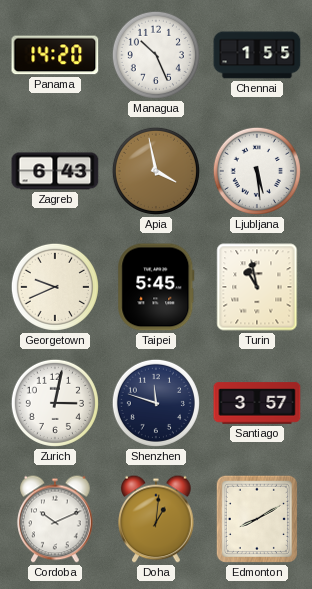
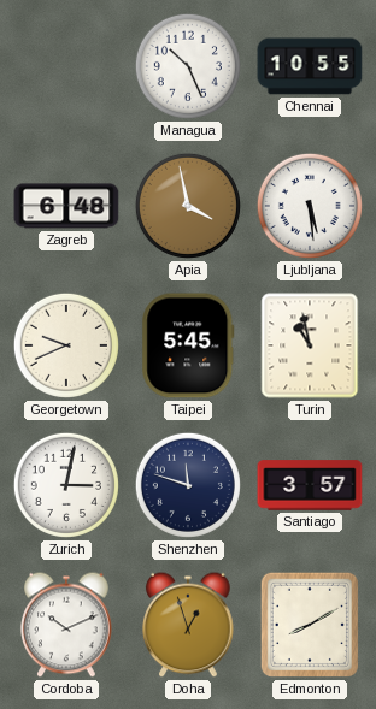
Panama: 14:20 -> none
Chennai: 1:55 -> 10:55
Zagreb: 6:43 -> 6:48
Doha: 1:01 -> 12:57
